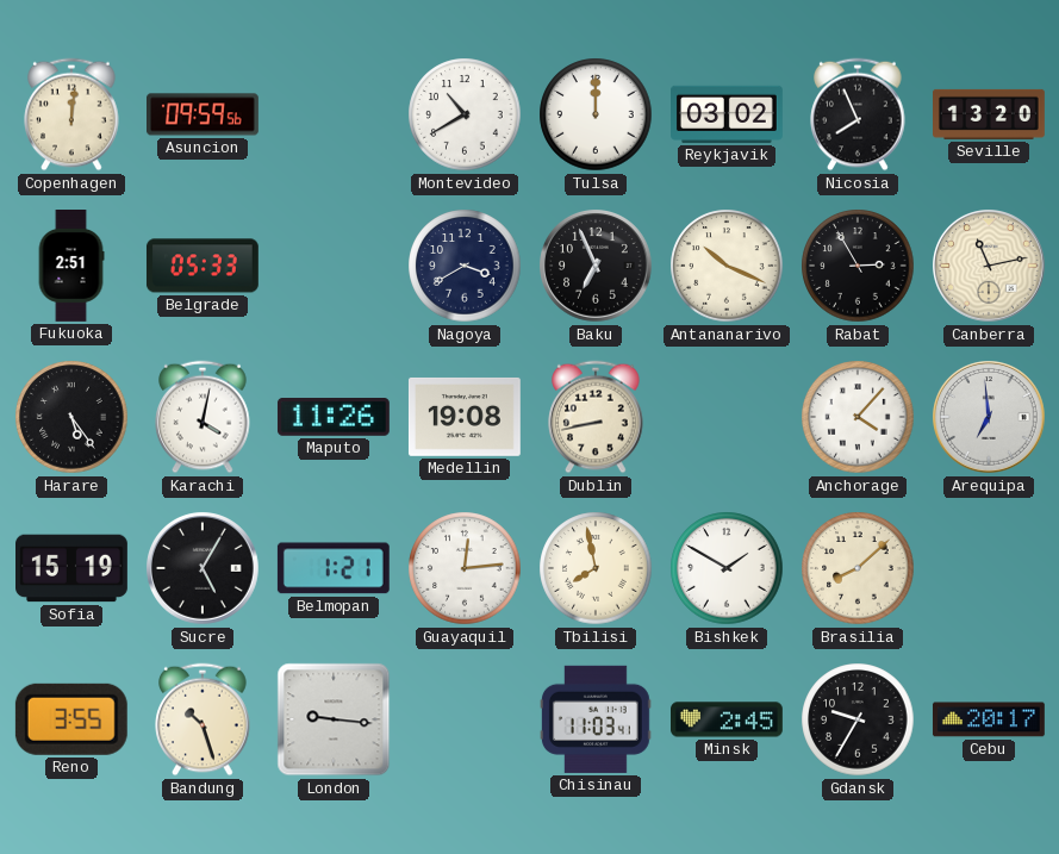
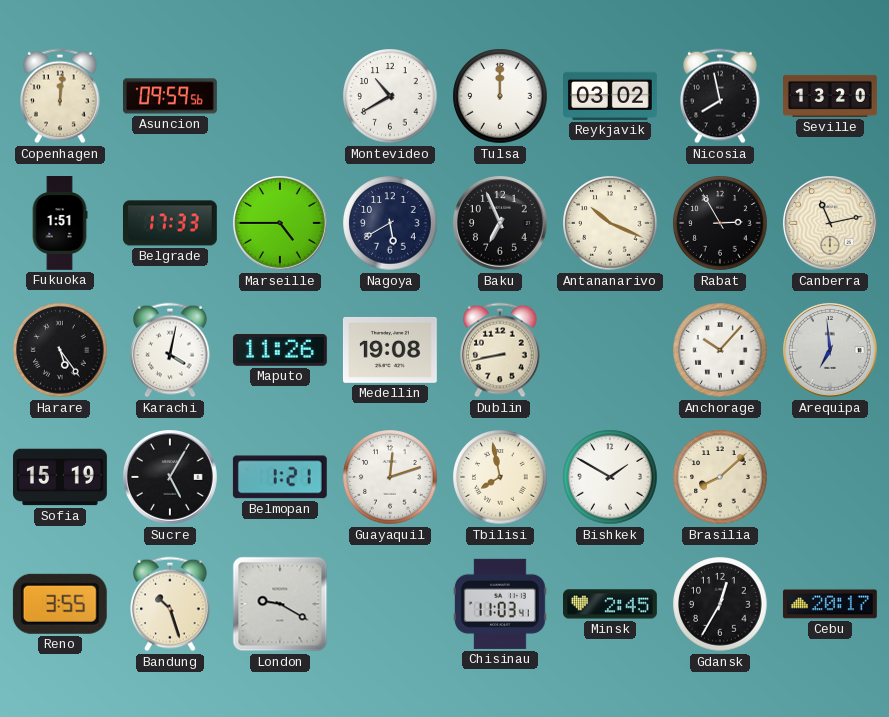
Nicosia: 7:56 -> 7:58
Fukuoka: 2:51 -> 1:51
Belgrade: 05:33 -> 17:33
Marseille: none -> 4:45
Nagoya: 3:40 -> 5:40
Anchorage: 4:07 -> 10:07
Guayaquil: 12:14 -> 12:12
London: 9:16 -> 9:20
Gdansk: 9:35 -> 12:35
